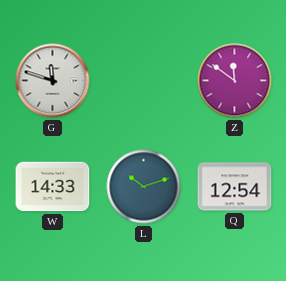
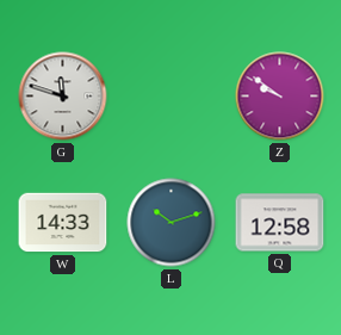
Z: 11:51 -> 9:51
Q: 12:54 -> 12:58
